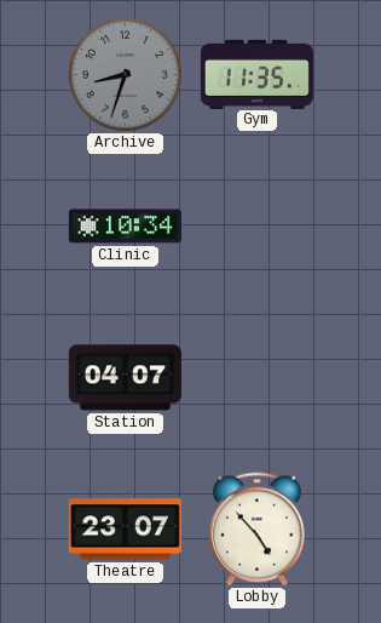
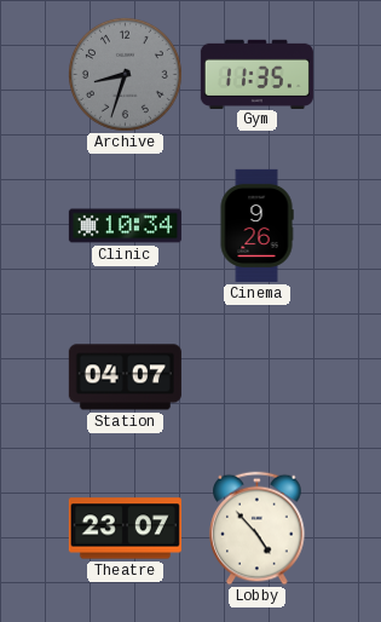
Cinema: none -> 9:26
